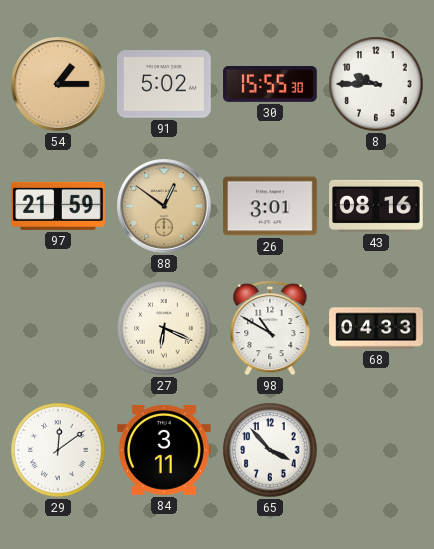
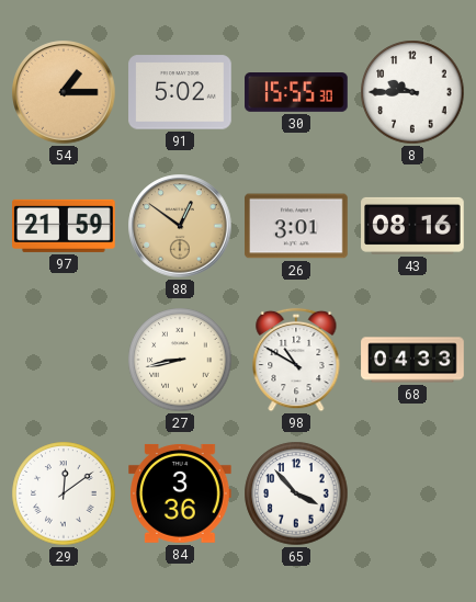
27: 6:19 -> 8:43
84: 3:11 -> 3:36
